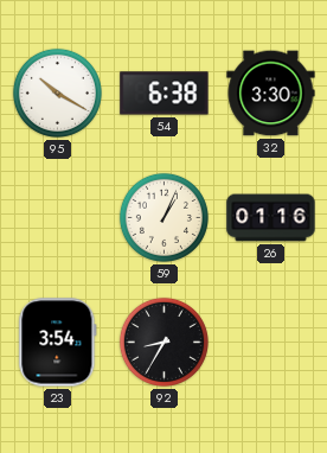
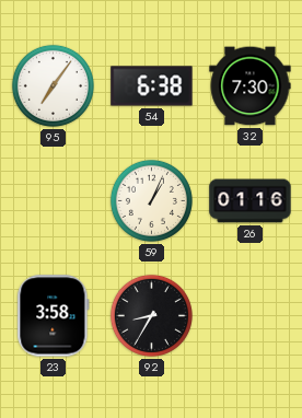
95: 10:20 -> 7:06
32: 3:30 -> 7:30
23: 3:54 -> 3:58
